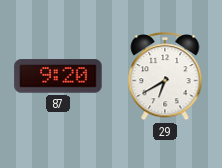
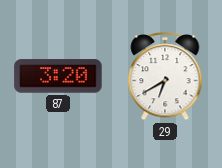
87: 9:20 -> 3:20
